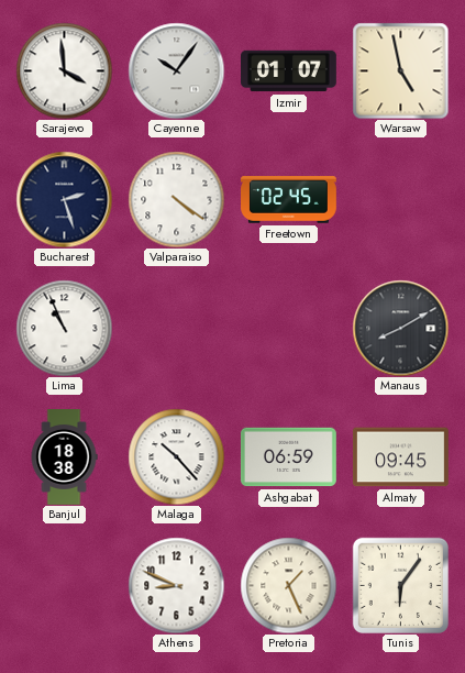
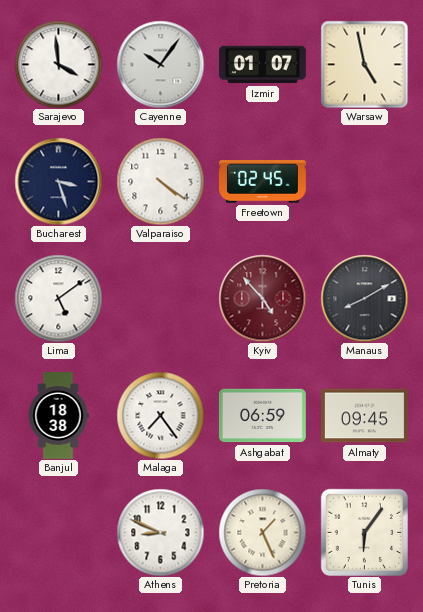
Bucharest: 2:27 -> 3:27
Lima: 10:56 -> 5:09
Kyiv: none -> 4:53
Malaga: 10:23 -> 7:24
